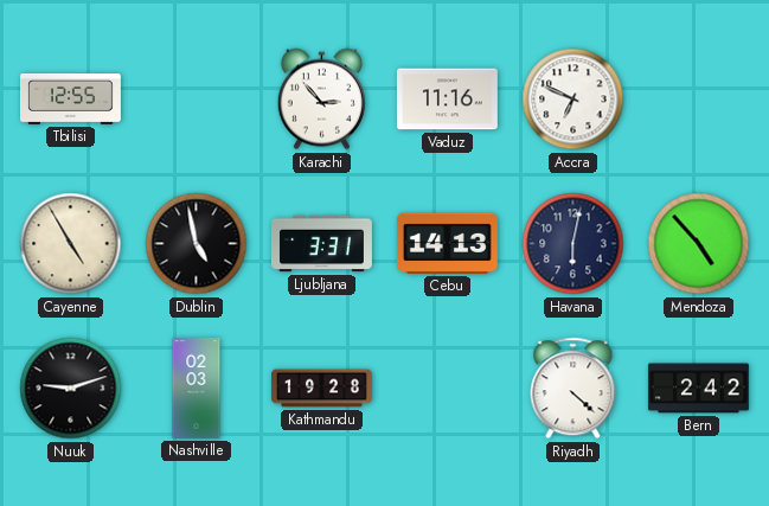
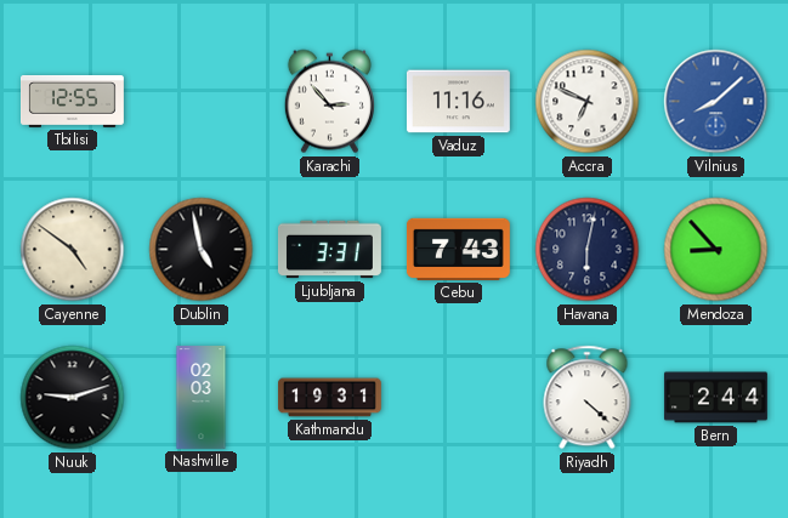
Vilnius: none -> 8:08
Cayenne: 4:55 -> 4:51
Cebu: 14:13 -> 7:43
Mendoza: 4:53 -> 8:53
Kathmandu: 19:28 -> 19:31
Bern: 2:42 -> 2:44
